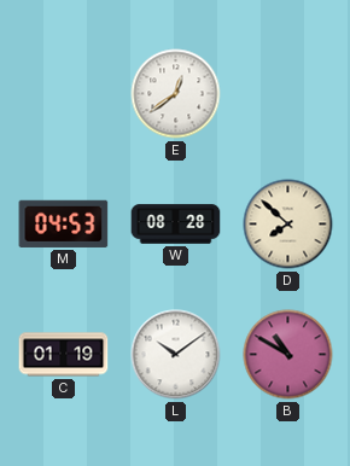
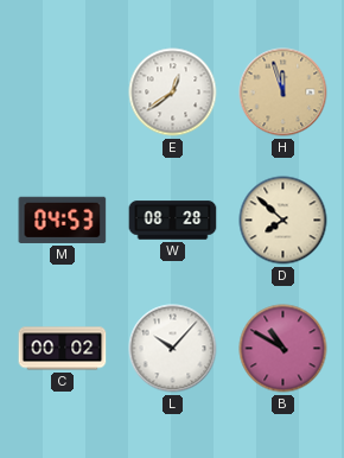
H: none -> 11:57
C: 01:19 -> 00:02
L: 10:09 -> 10:07
